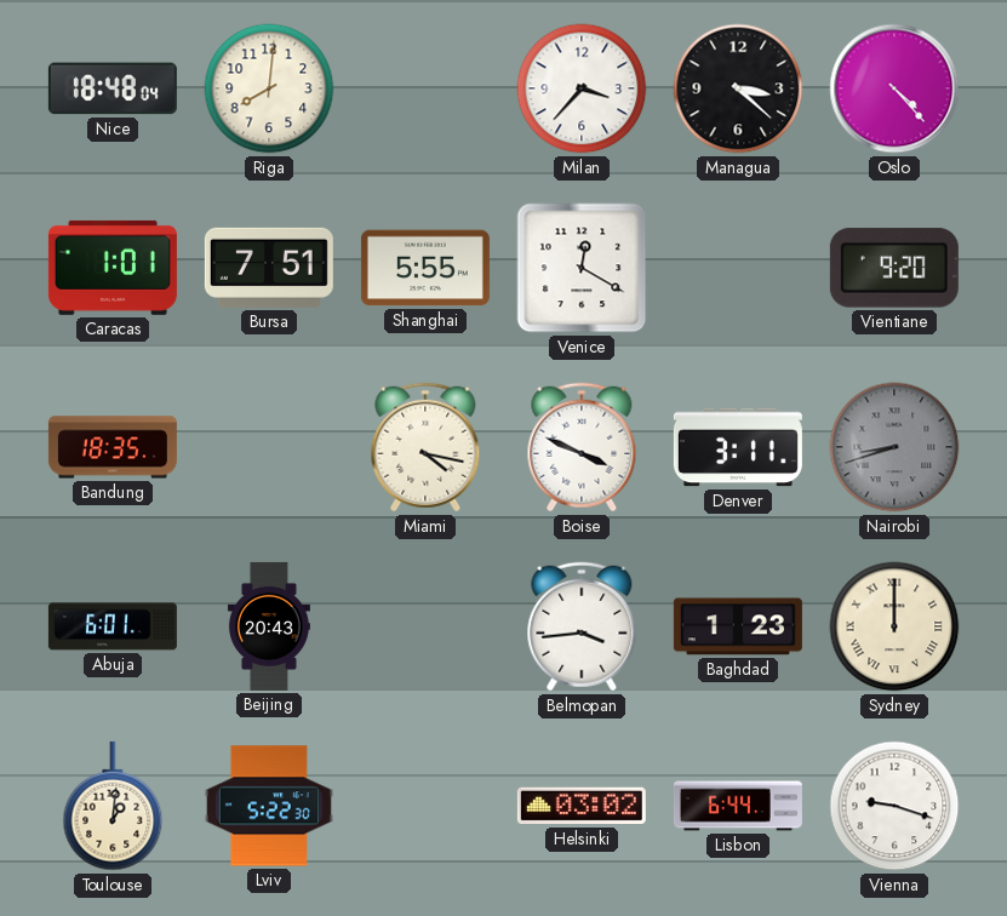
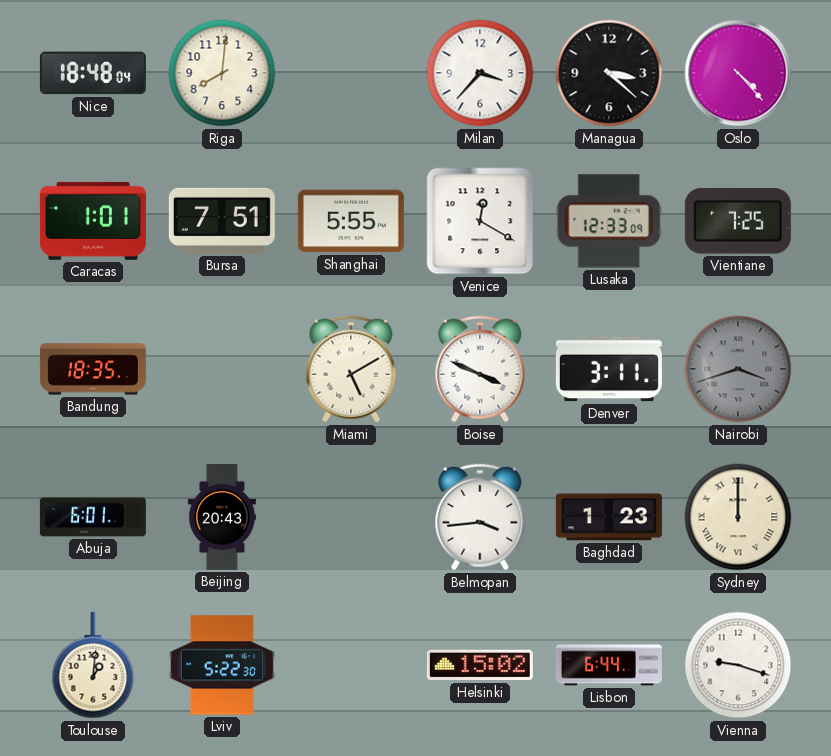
Lusaka: none -> 12:33
Vientiane: 9:20 -> 7:25
Miami: 4:17 -> 5:10
Nairobi: 8:42 -> 3:42
Helsinki: 03:02 -> 15:02
